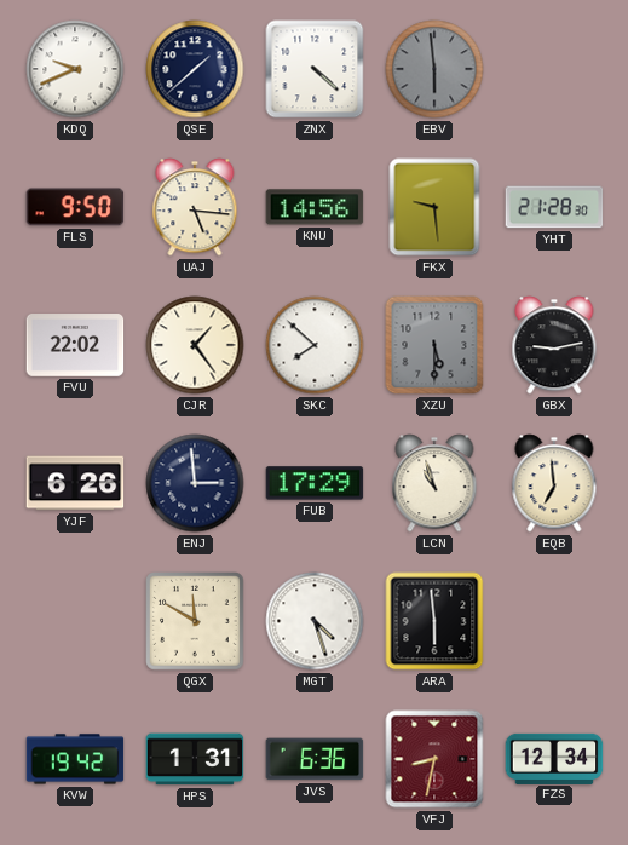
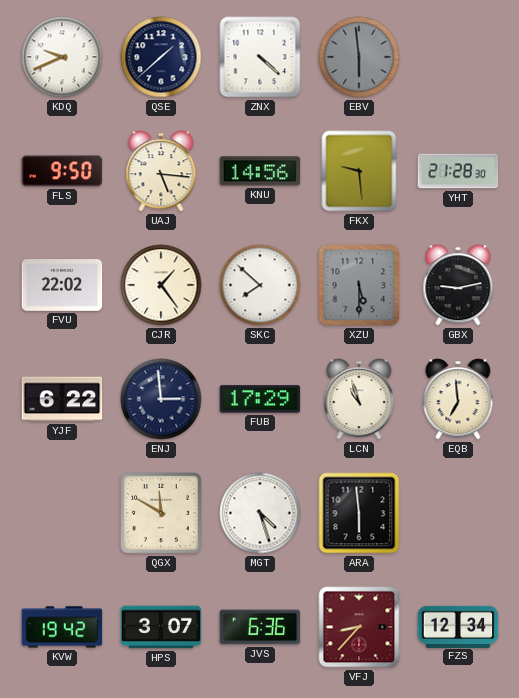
YJF: 6:26 -> 6:22
HPS: 1:31 -> 3:07
VFJ: 8:32 -> 8:37
